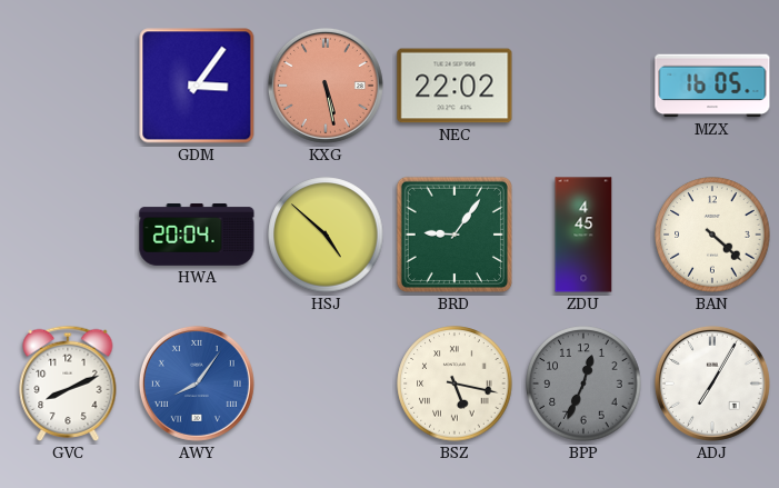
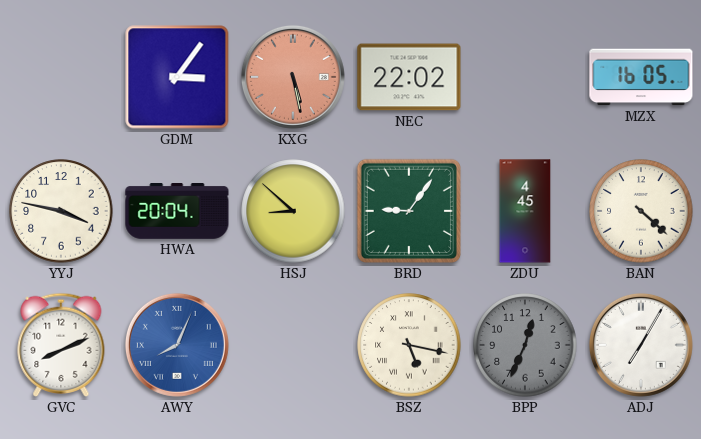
YYJ: none -> 3:47
HSJ: 4:52 -> 8:52
AWY: 8:06 -> 8:04
